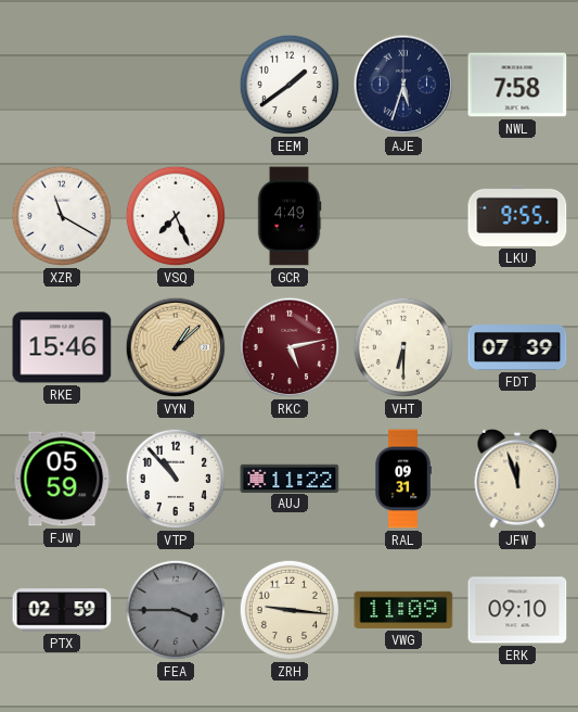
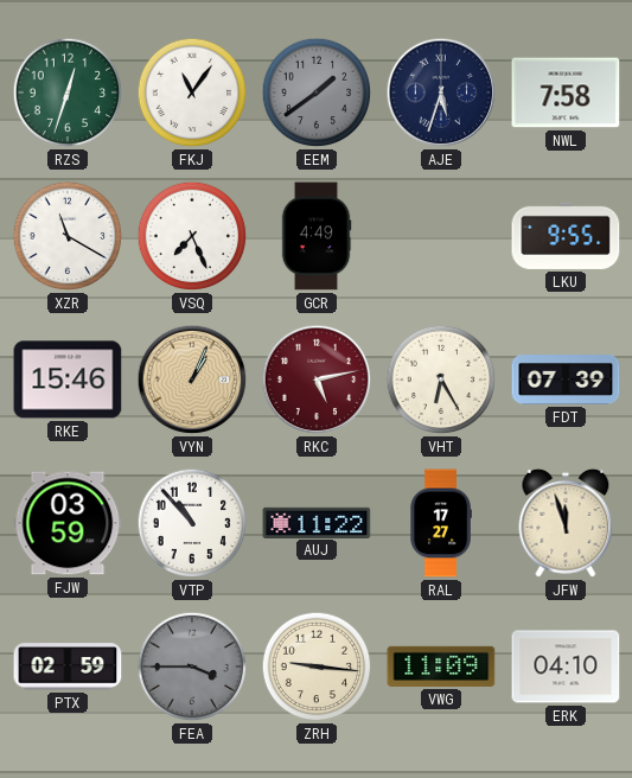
RZS: none -> 12:33
FKJ: none -> 11:06
EEM dial: white -> grey
VYN: 1:08 -> 1:04
VHT: 6:30 -> 6:25
FJW: 05:59 -> 03:59
RAL: 09:31 -> 17:27
ERK: 09:10 -> 04:10
